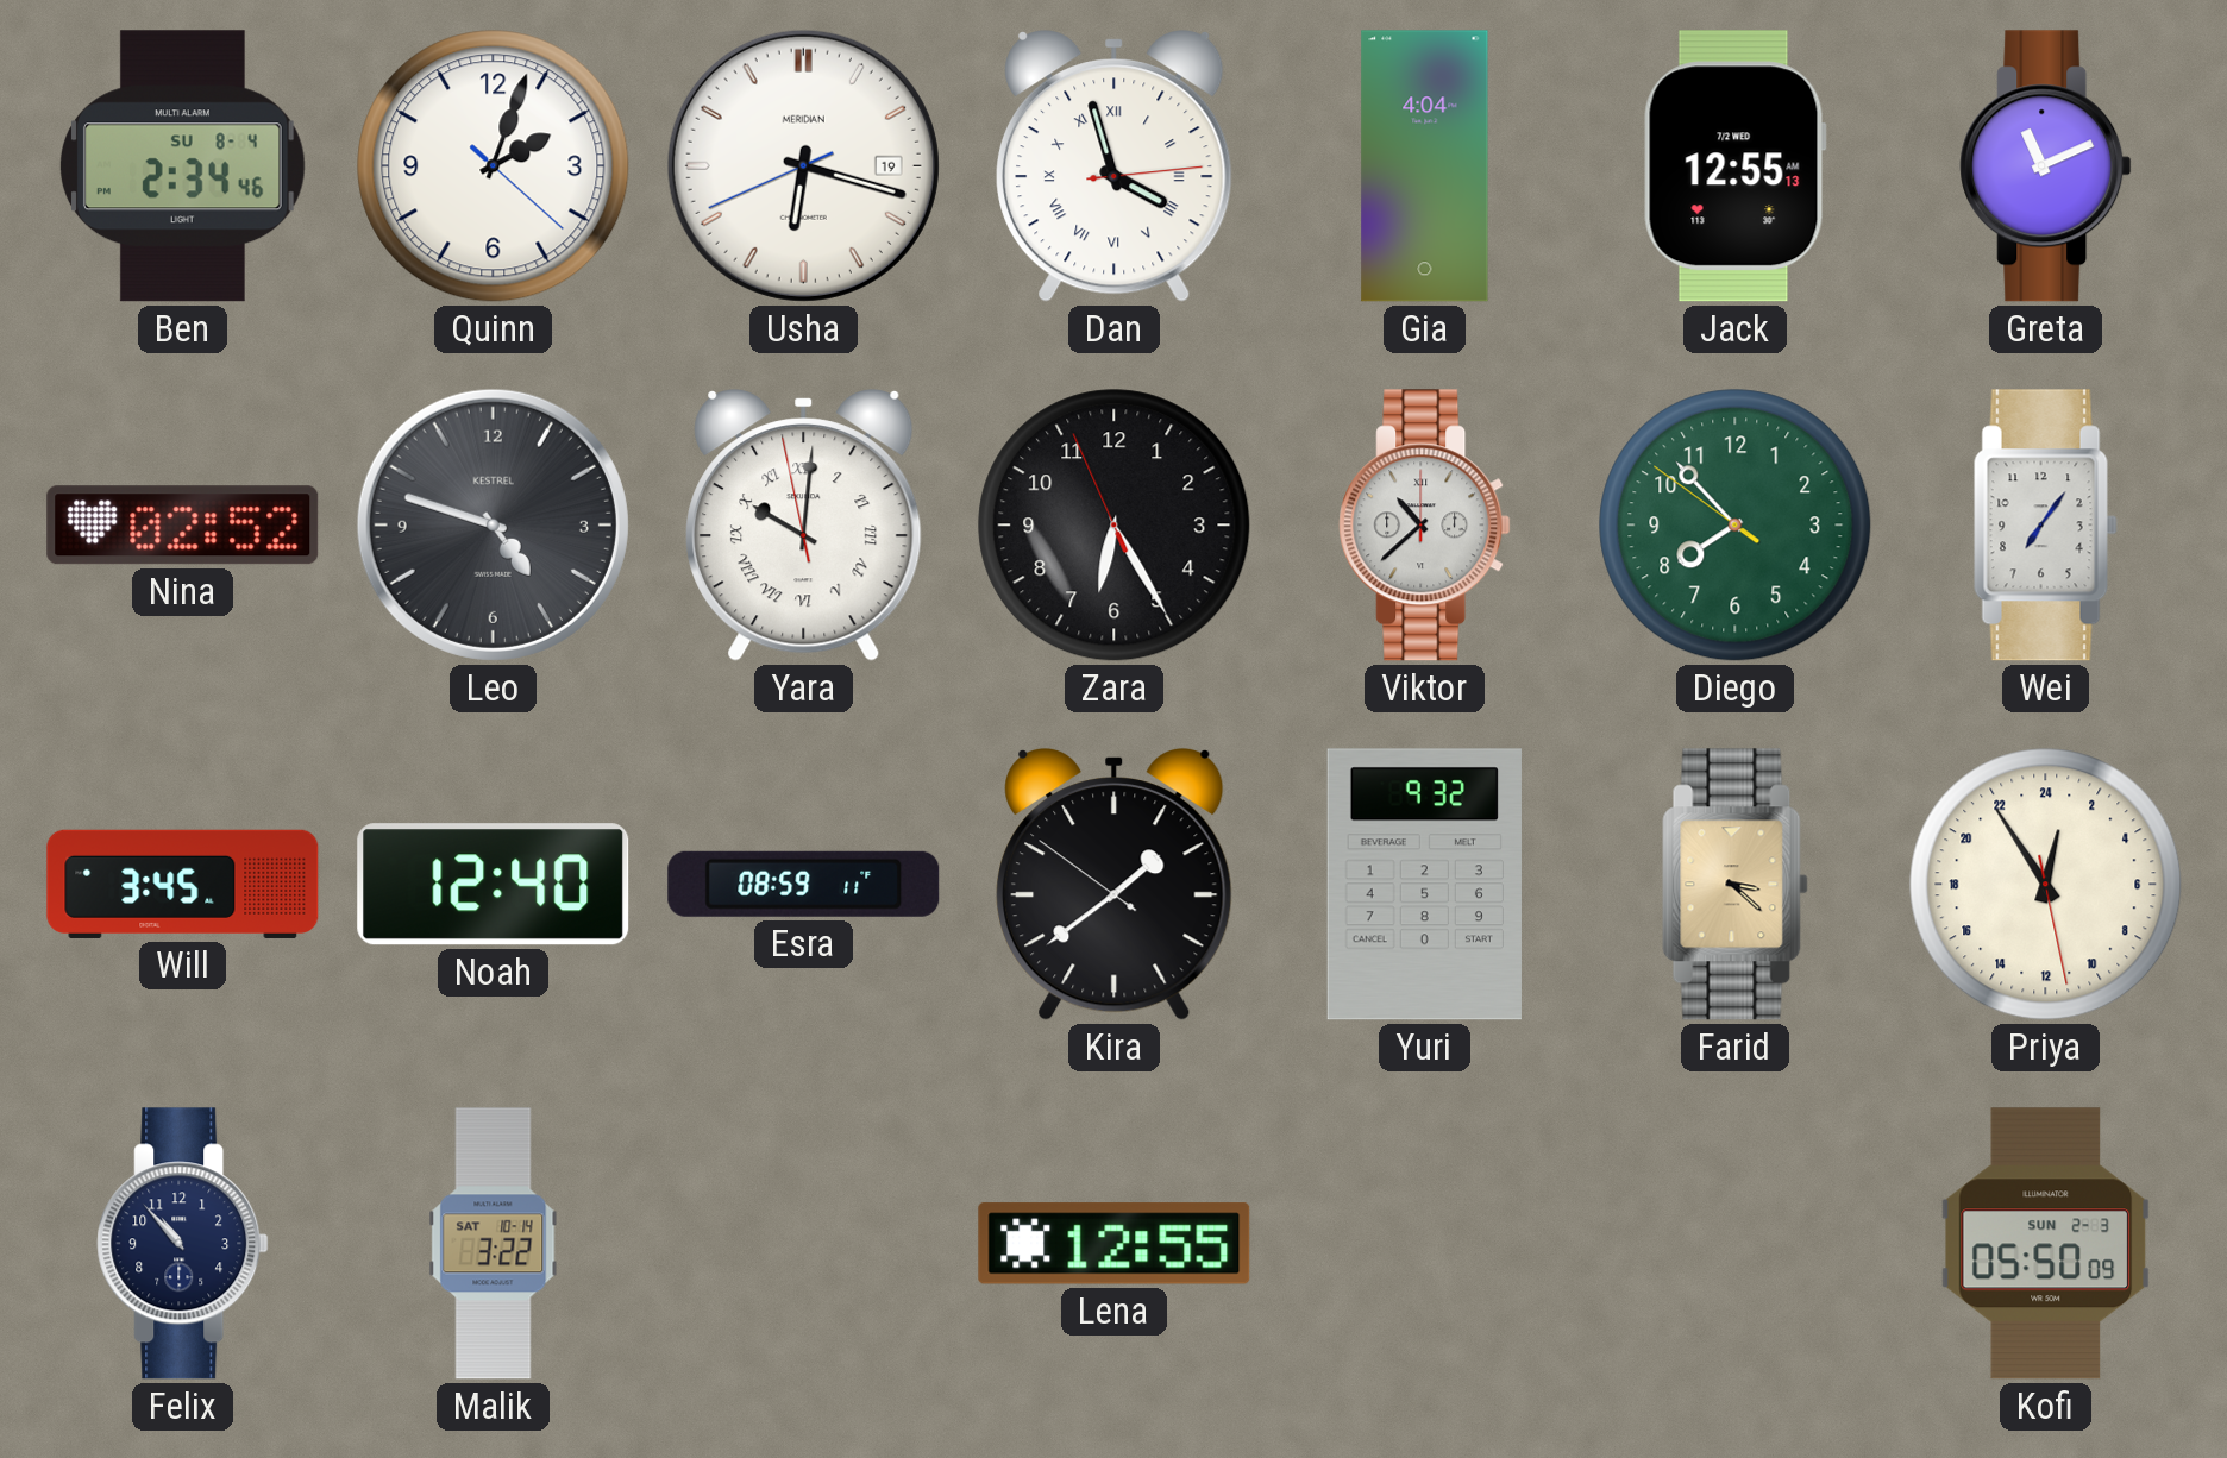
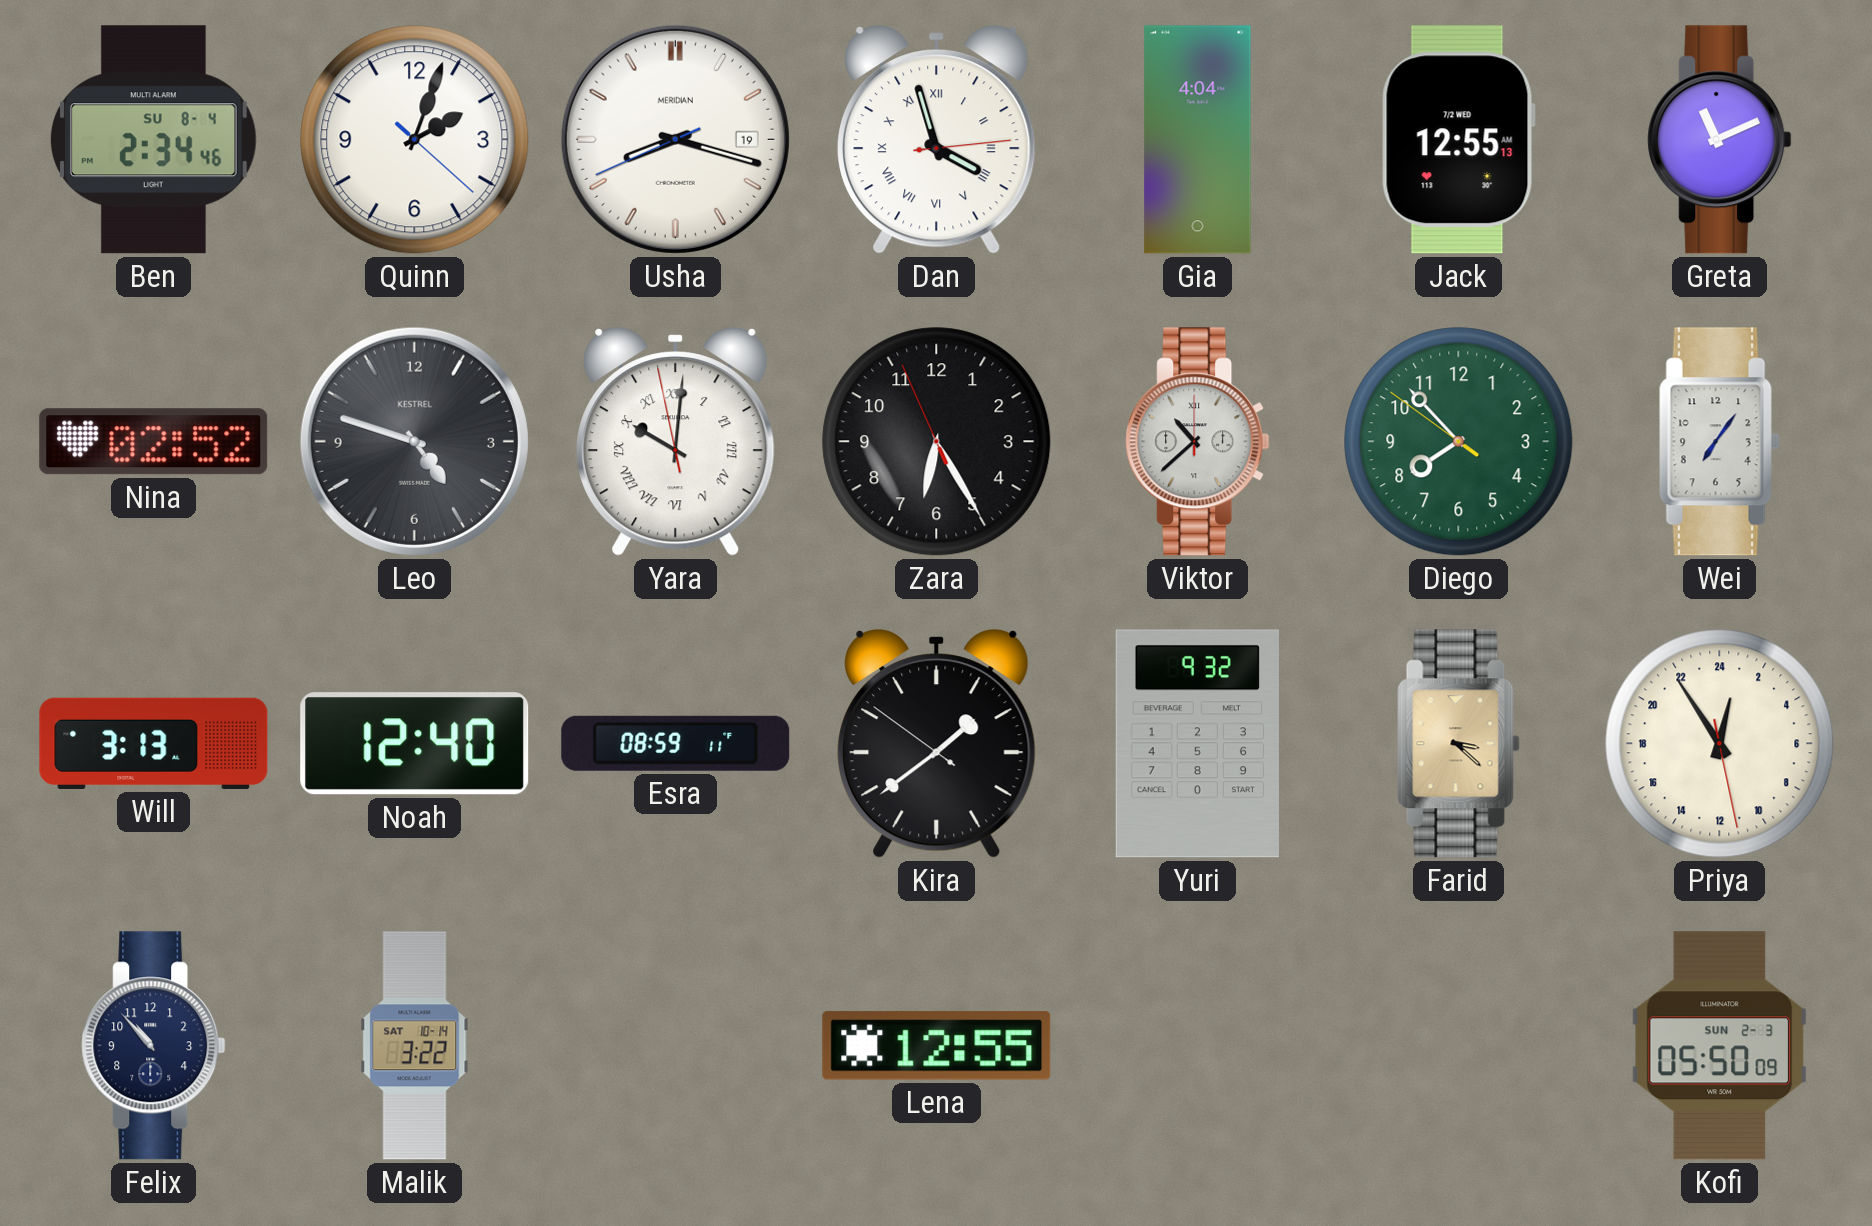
Usha: 6:17 -> 8:17
Will: 3:45 -> 3:13
